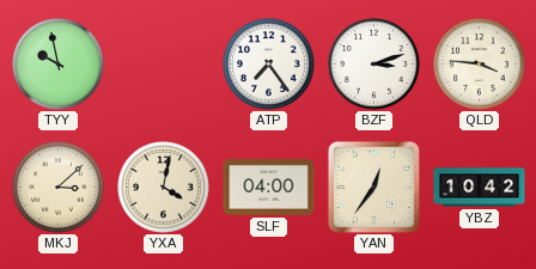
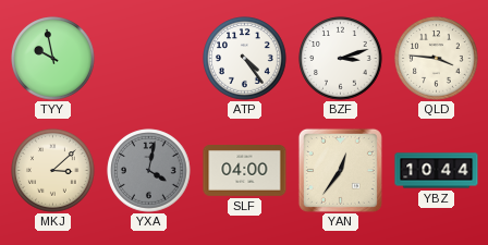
ATP: 7:24 -> 4:24
YXA dial: cream -> grey
YBZ: 10:42 -> 10:44
